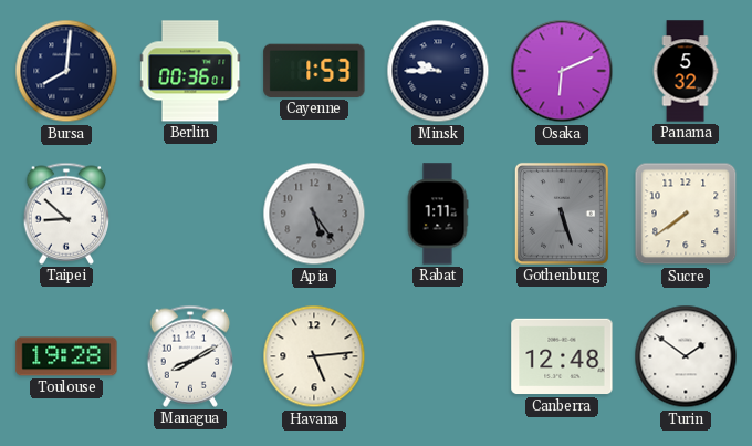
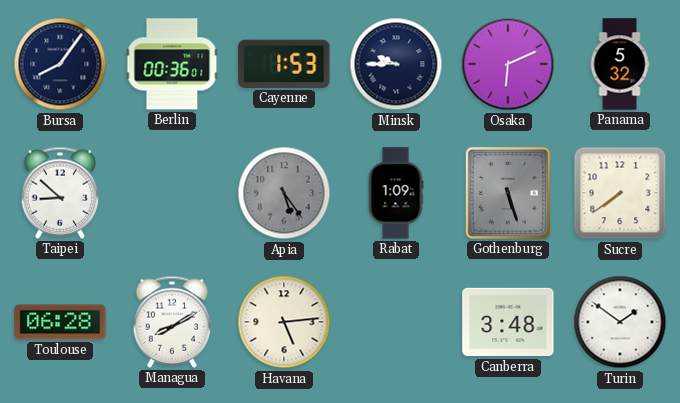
Bursa: 8:01 -> 8:06
Rabat: 1:11 -> 1:09
Toulouse: 19:28 -> 06:28
Canberra: 12:48 -> 3:48
